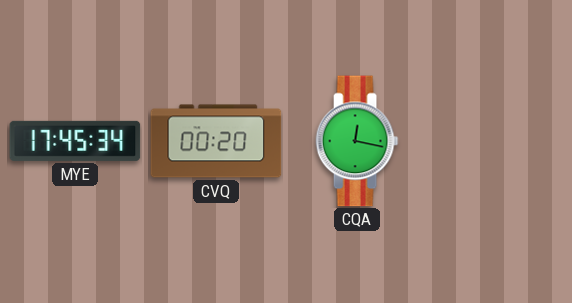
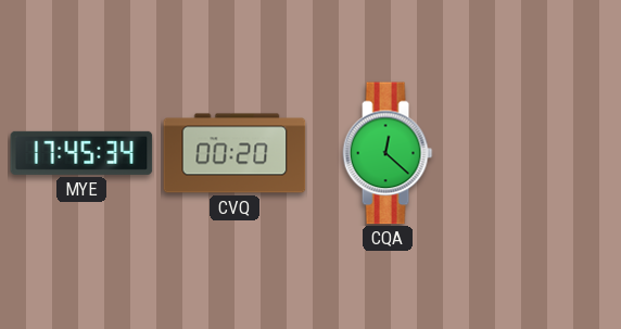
CQA: 12:17 -> 12:22
